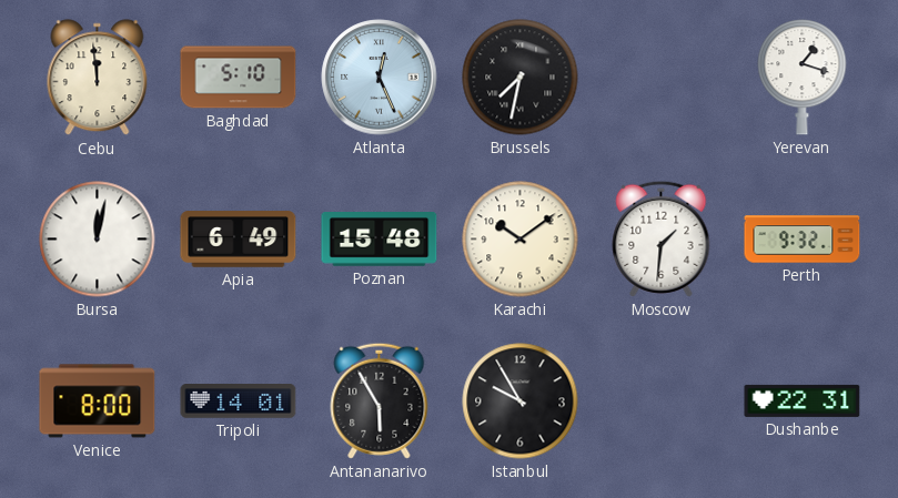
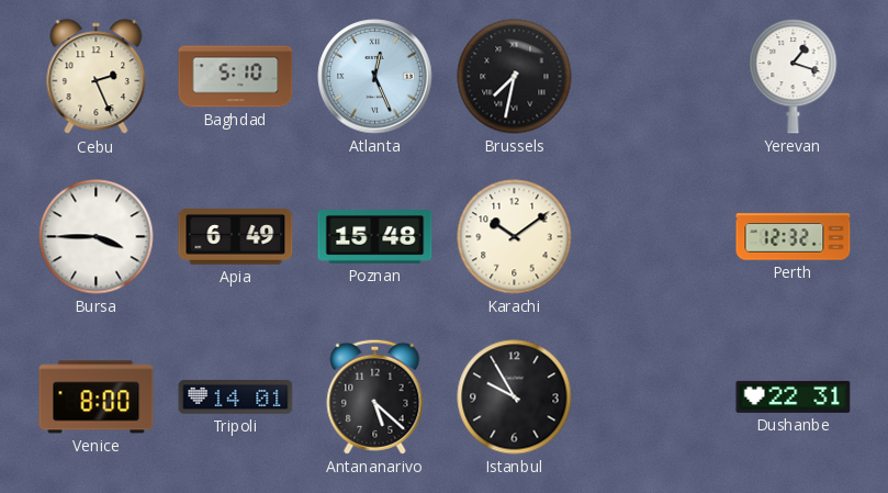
Cebu: 11:59 -> 2:26
Bursa: 12:02 -> 3:45
Moscow: 1:31 -> none
Perth: 9:32 -> 12:32
Antananarivo: 5:55 -> 5:22
